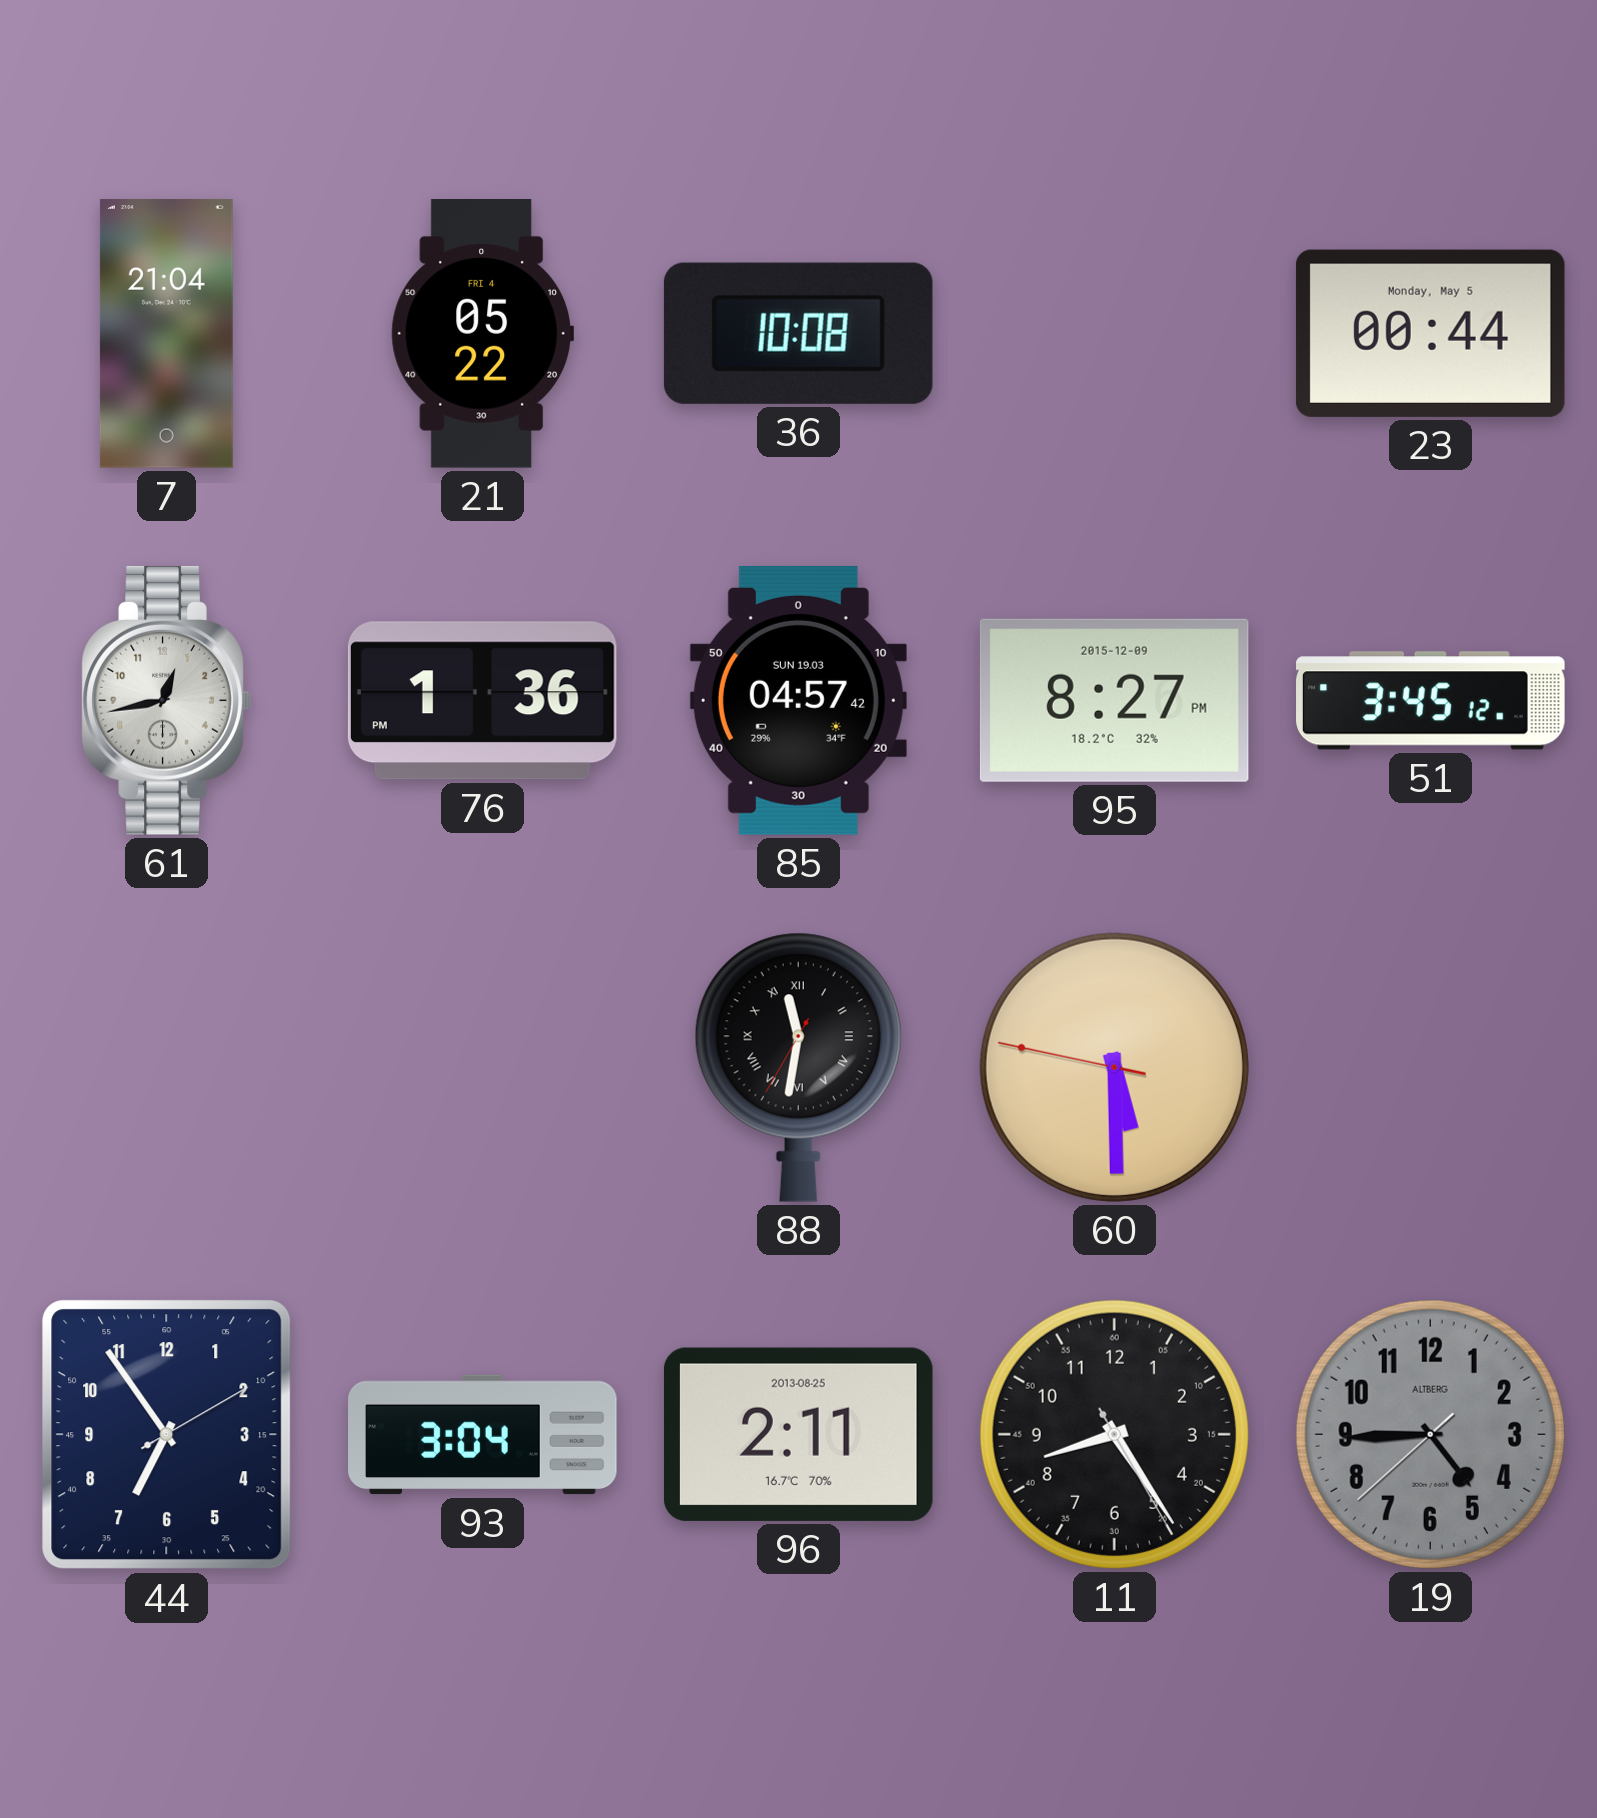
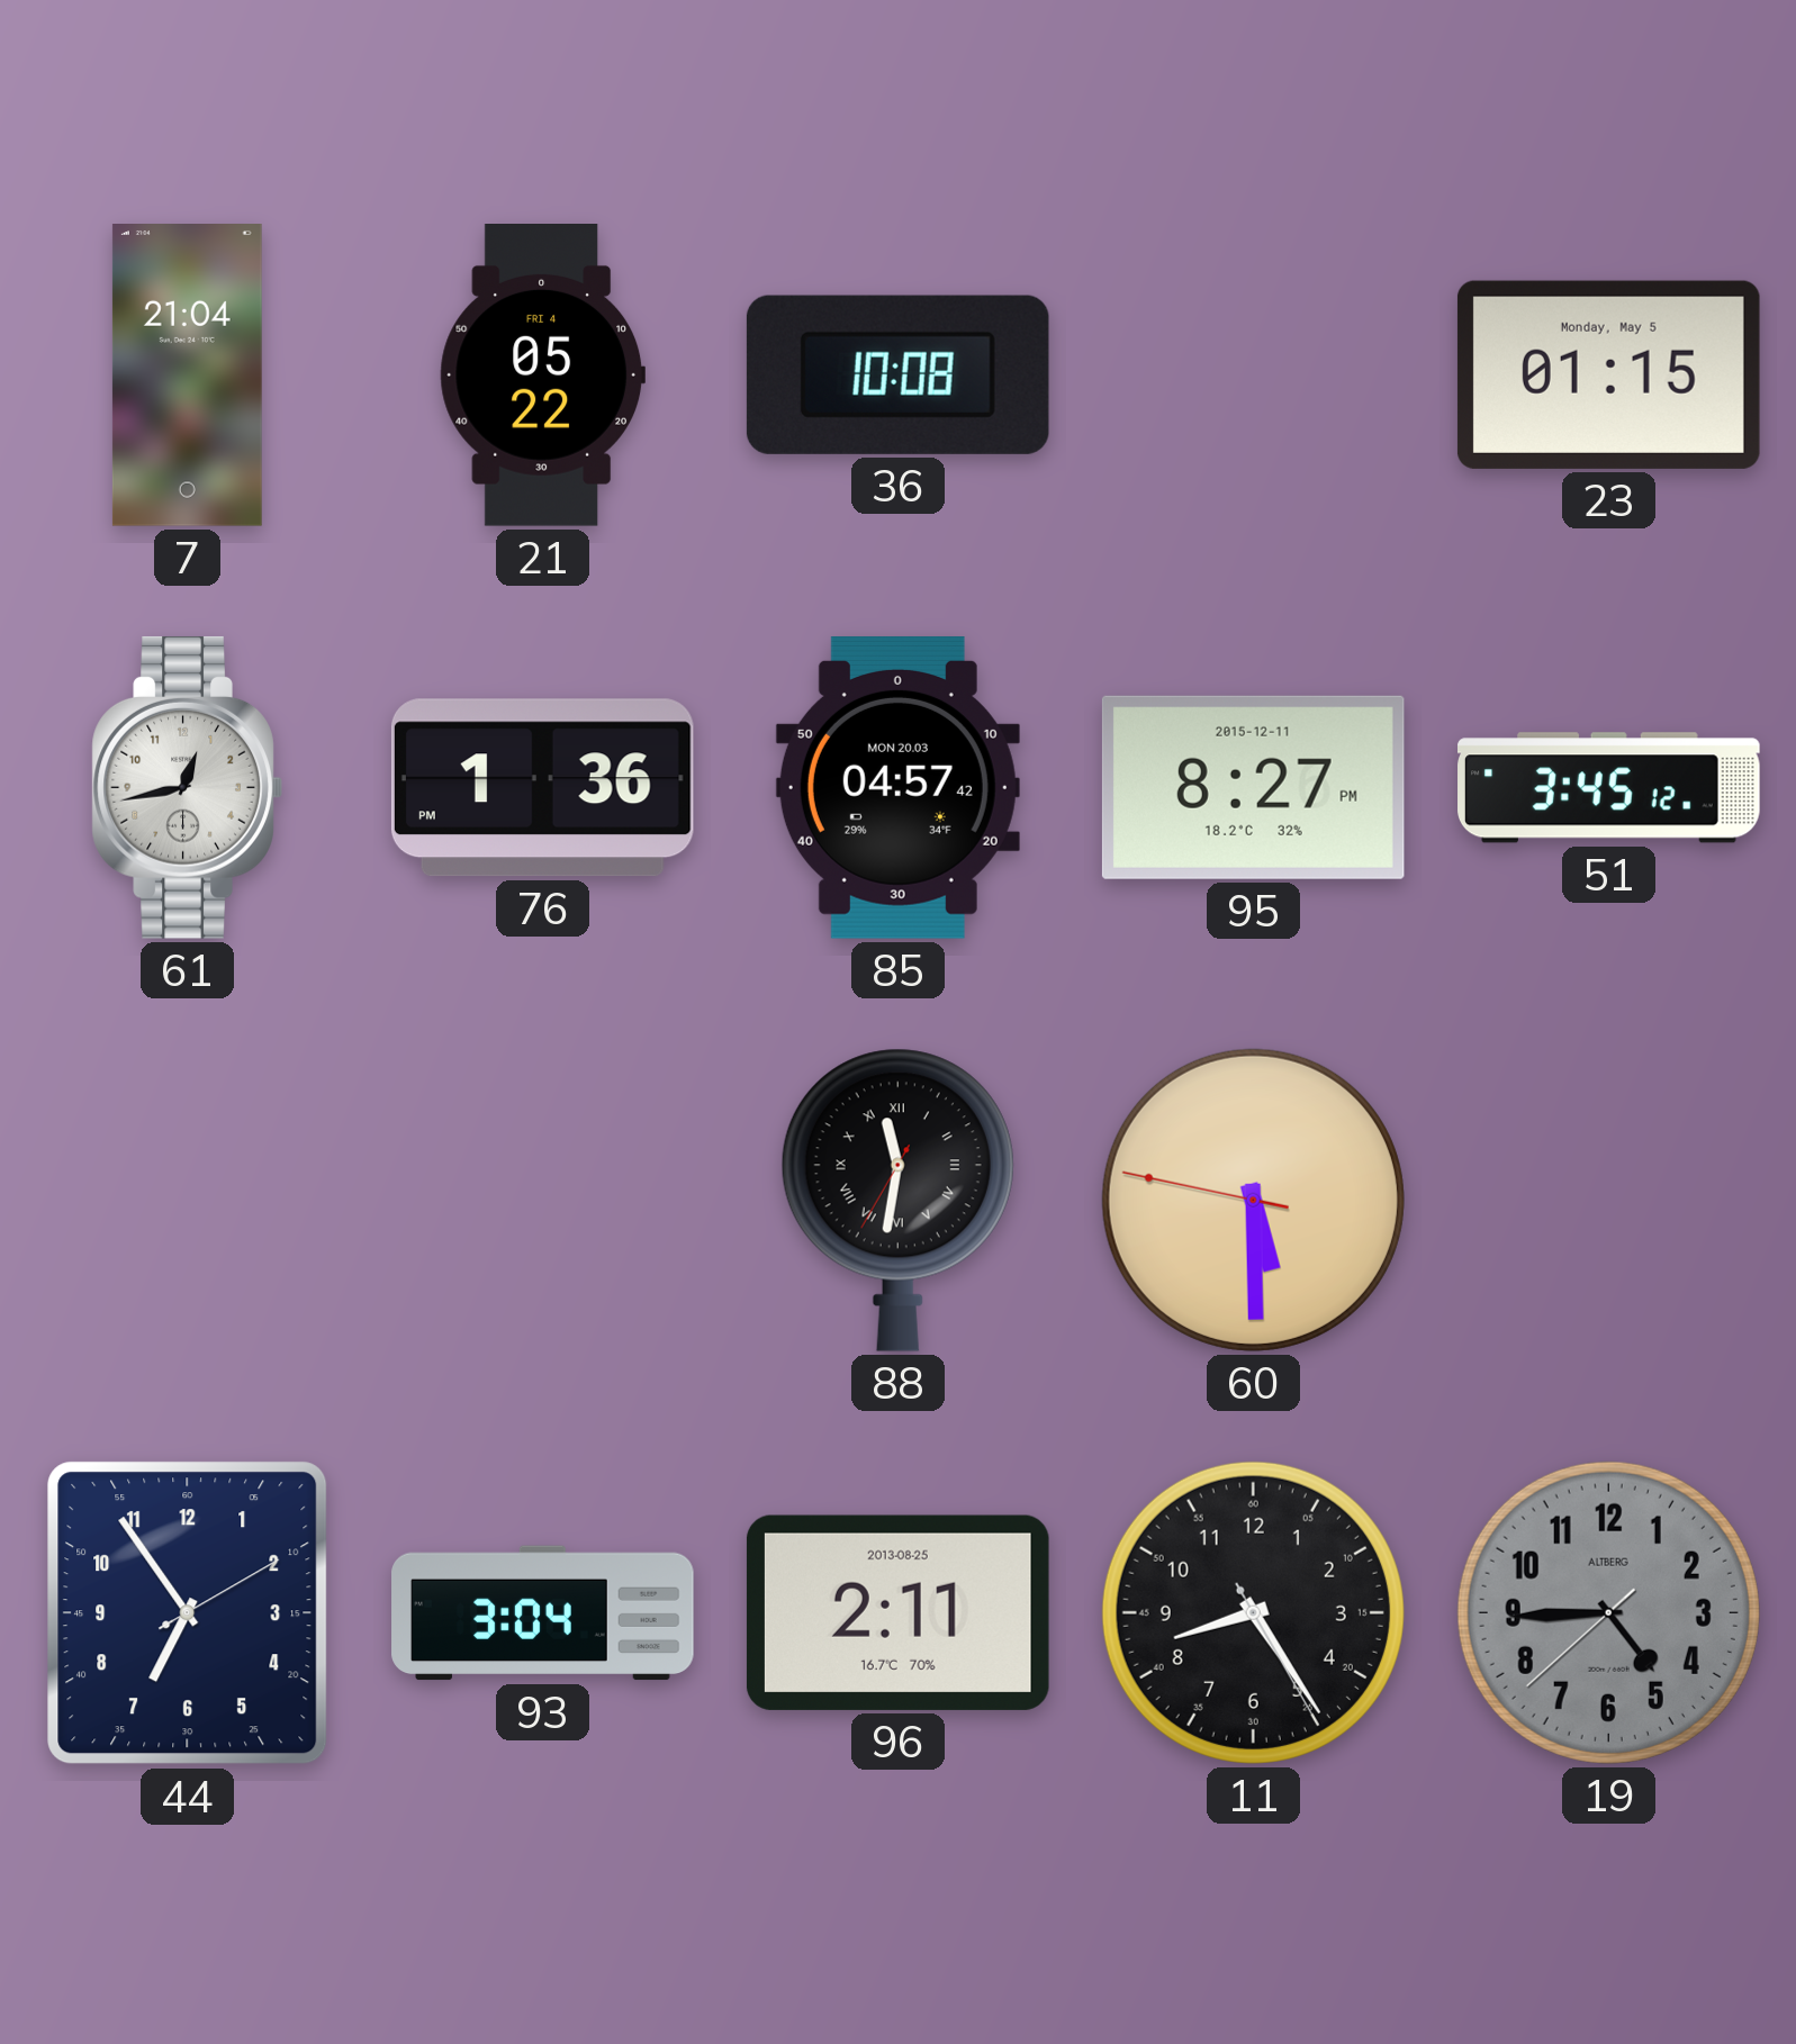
23: 00:44 -> 01:15
85 date: SUN 19.03 -> MON 20.03
95 date: 2015-12-09 -> 2015-12-11
